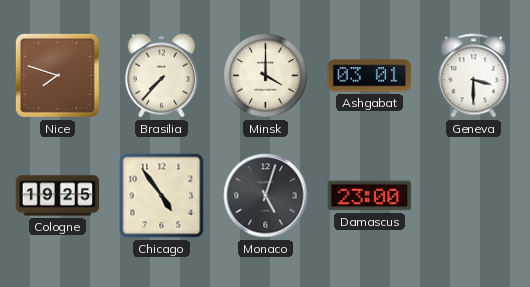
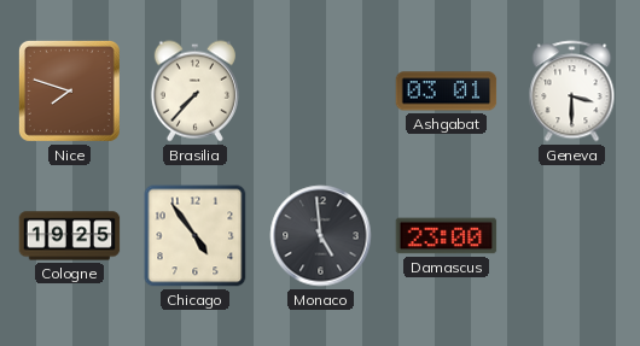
Minsk: 4:00 -> none
Monaco: 5:03 -> 4:59
